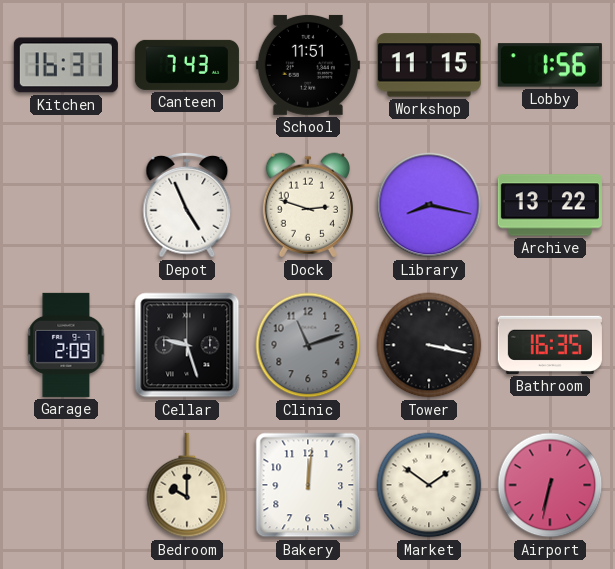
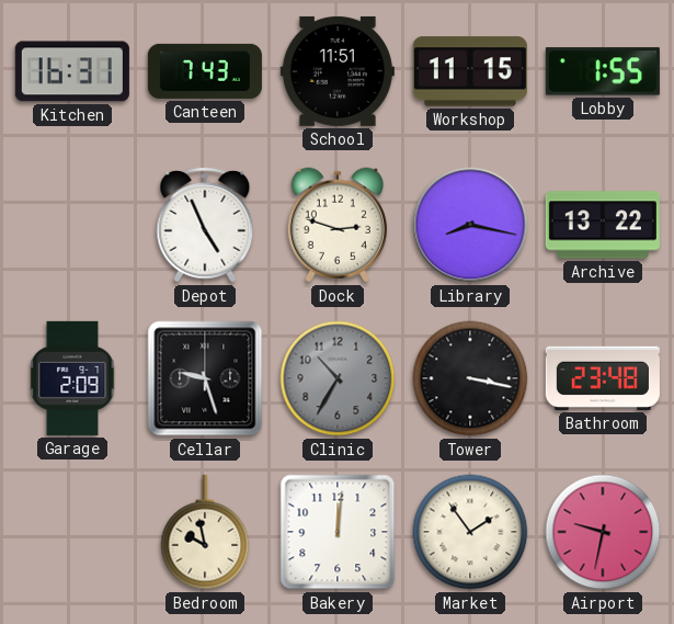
Lobby: 1:56 -> 1:55
Clinic: 11:12 -> 10:35
Bathroom: 16:35 -> 23:48
Bedroom: 10:00 -> 9:58
Market: 1:51 -> 1:54
Airport: 6:32 -> 9:32
